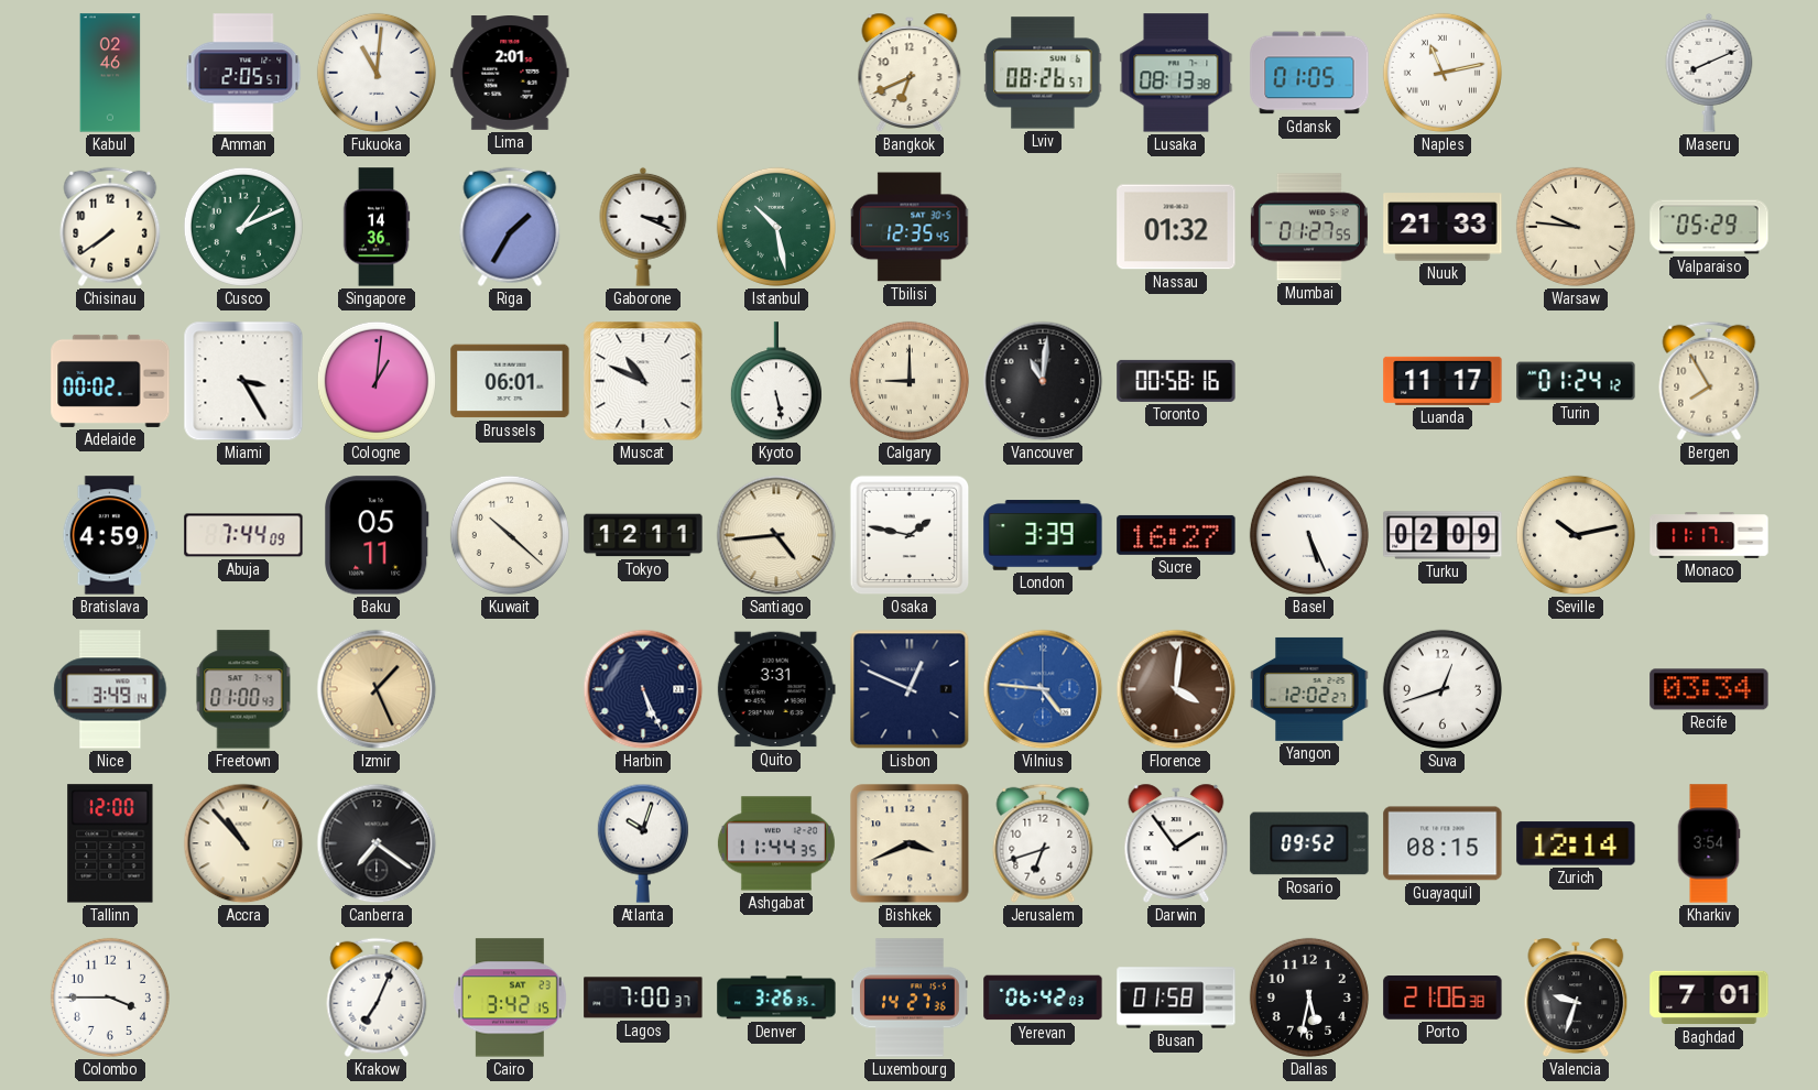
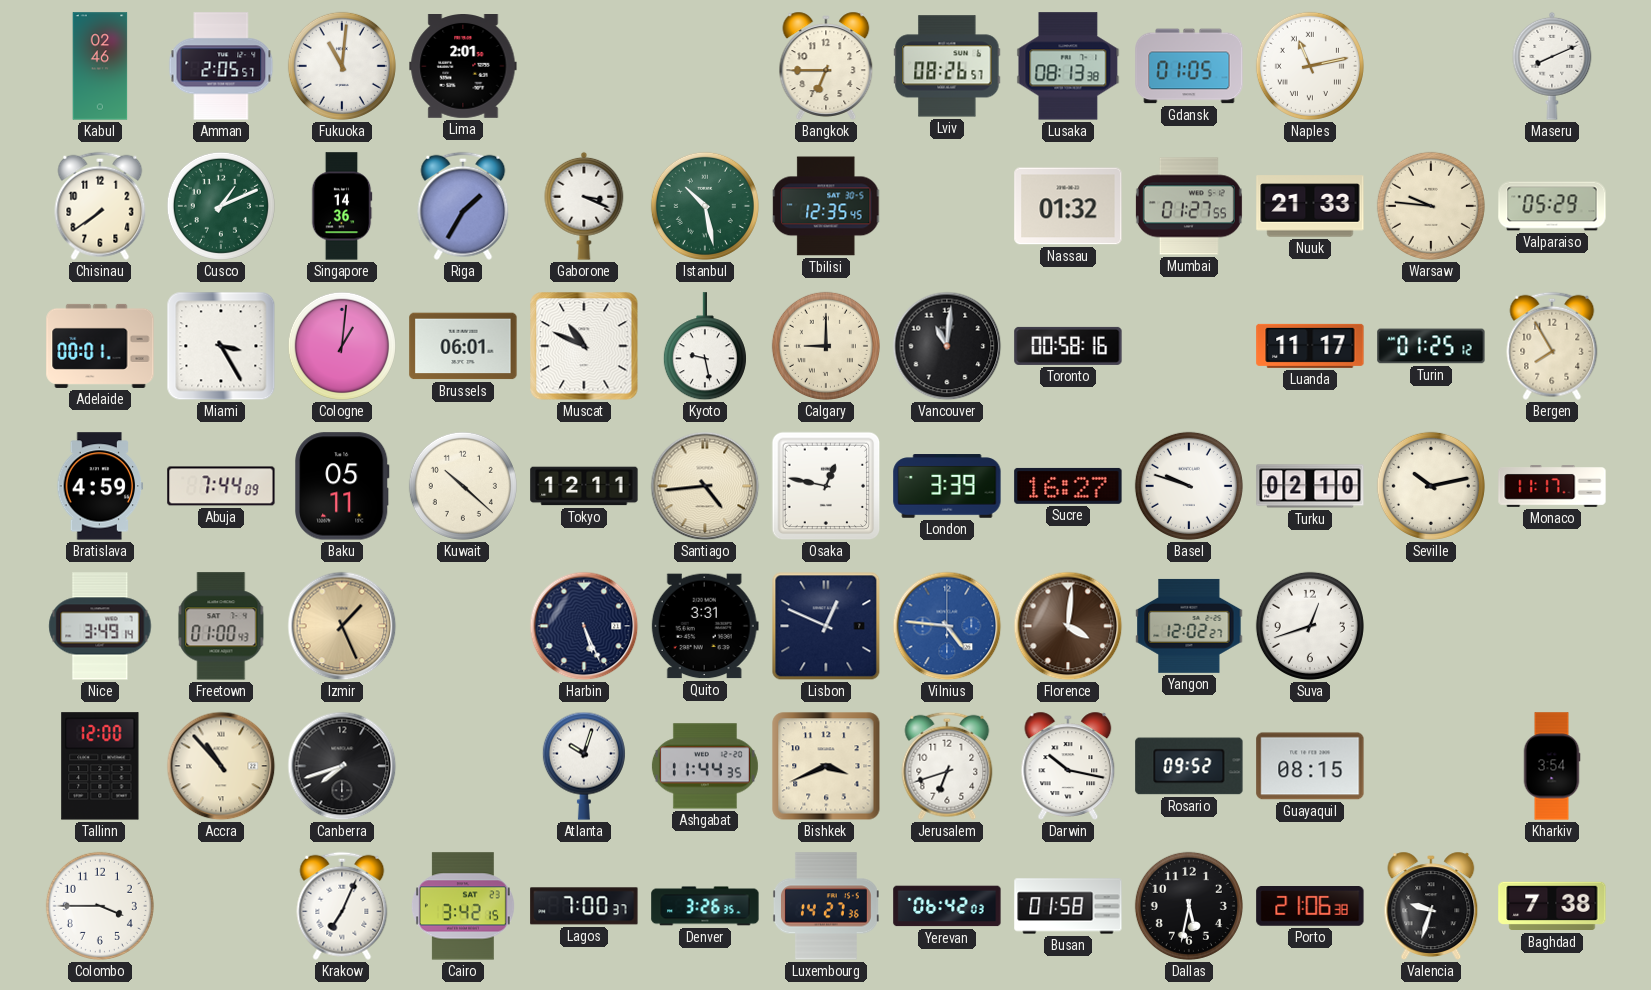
Bangkok: 6:41 -> 6:45
Adelaide: 00:02 -> 00:01
Kyoto: 5:28 -> 9:28
Turin: 01:24 -> 01:25
Osaka: 1:47 -> 12:47
Basel: 5:26 -> 9:48
Turku: 02:09 -> 02:10
Recife: 03:34 -> none
Canberra: 7:21 -> 7:42
Darwin: 1:54 -> 10:17
Zurich: 12:14 -> none
Baghdad: 7:01 -> 7:38
